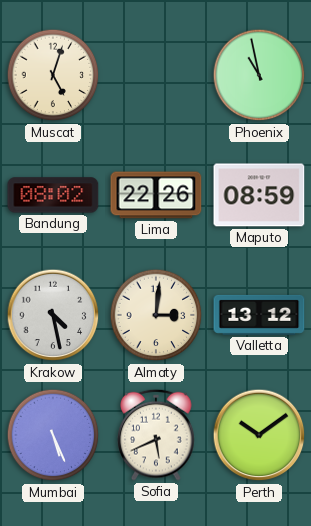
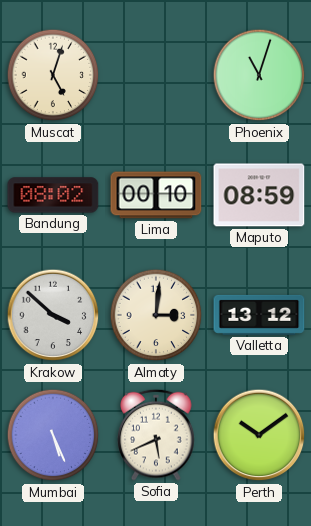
Phoenix: 10:58 -> 11:03
Lima: 22:26 -> 00:10
Krakow: 4:28 -> 3:52
